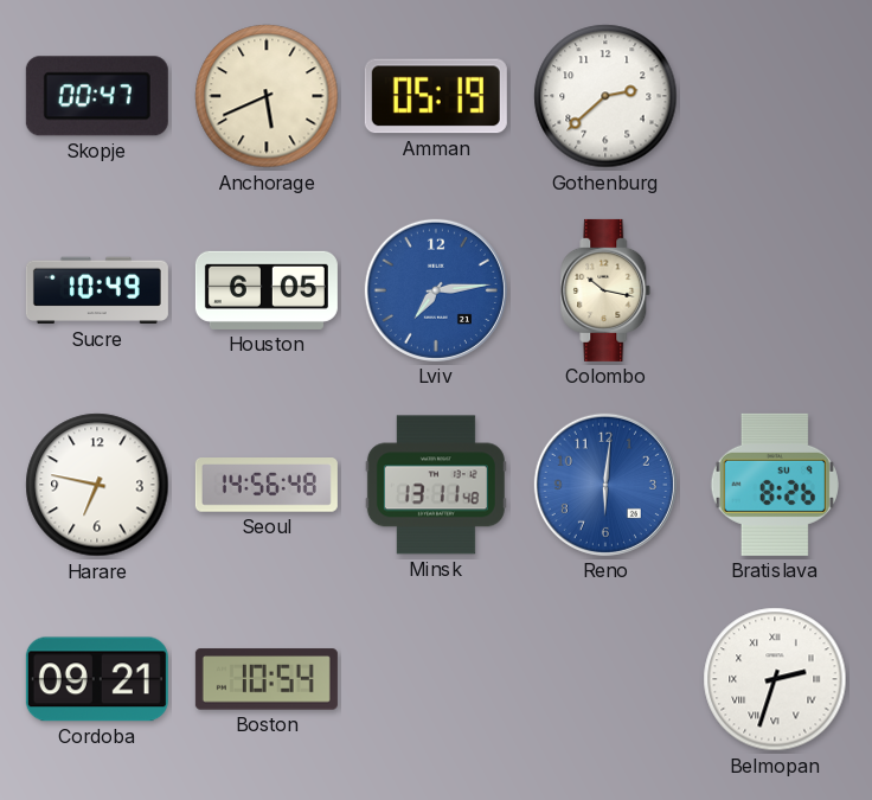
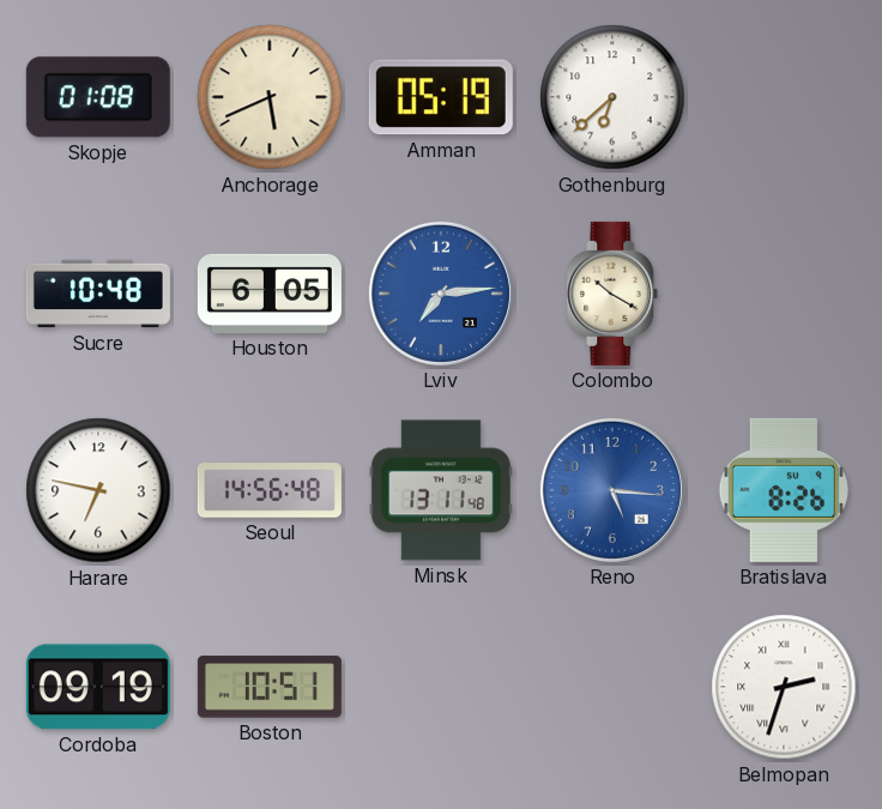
Skopje: 00:47 -> 01:08
Gothenburg: 2:38 -> 6:38
Sucre: 10:49 -> 10:48
Colombo: 10:17 -> 10:20
Reno: 6:01 -> 5:16
Cordoba: 09:21 -> 09:19
Boston: 10:54 -> 10:51
